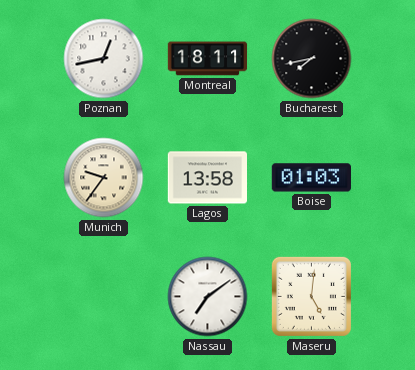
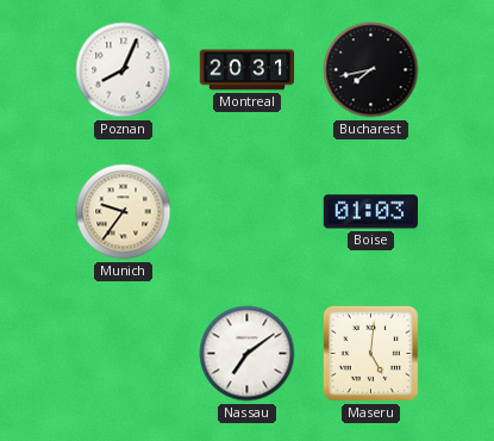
Poznan: 12:43 -> 8:04
Montreal: 18:11 -> 20:31
Lagos: 13:58 -> none
